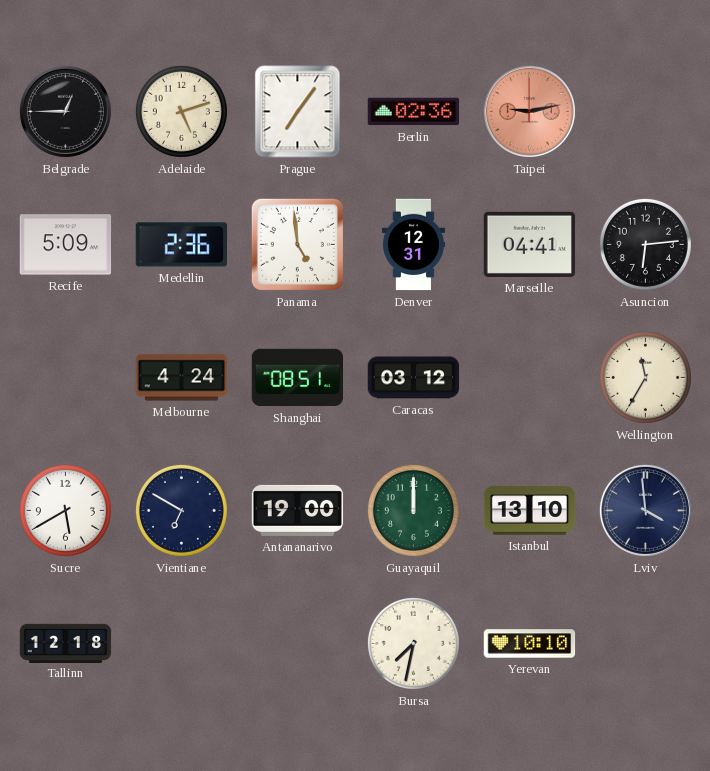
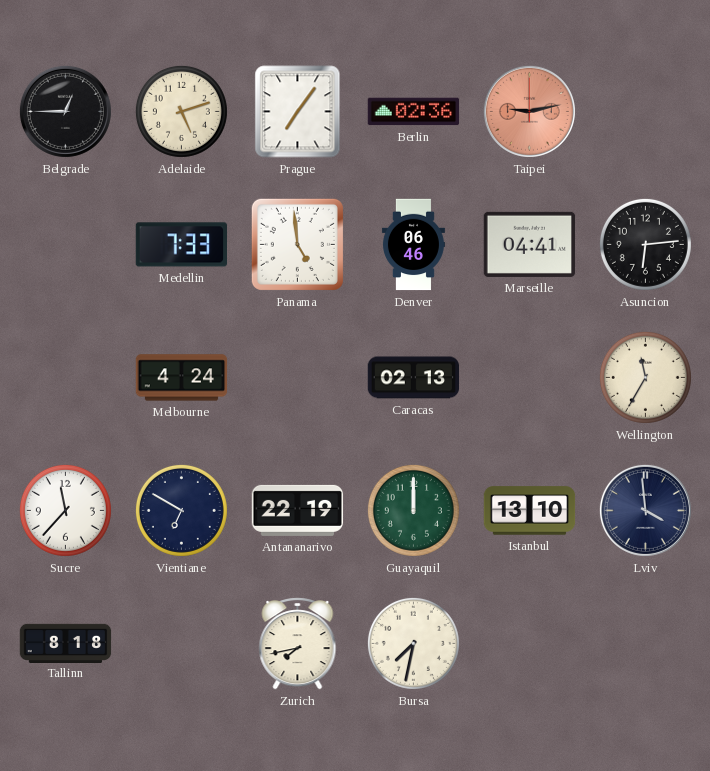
Recife: 5:09 -> none
Medellin: 2:36 -> 7:33
Denver: 12:31 -> 06:46
Shanghai: 08:51 -> none
Caracas: 03:12 -> 02:13
Sucre: 5:40 -> 11:37
Antananarivo: 19:00 -> 22:19
Tallinn: 12:18 -> 8:18
Zurich: none -> 7:43
Yerevan: 10:10 -> none
